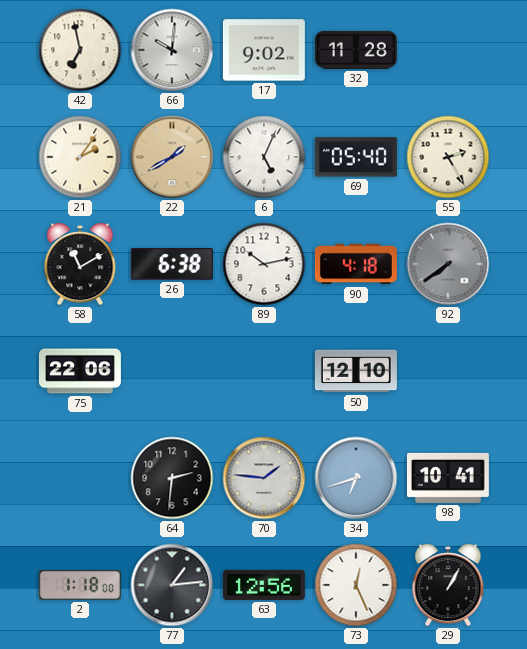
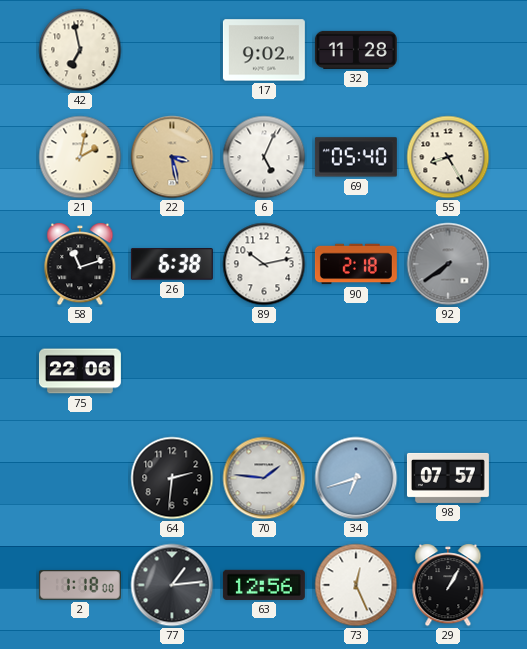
66: 10:01 -> none
21: 2:06 -> 2:02
22: 1:40 -> 3:28
55: 2:25 -> 8:25
58: 11:10 -> 11:12
90: 4:18 -> 2:18
50: 12:10 -> none
98: 10:41 -> 07:57
